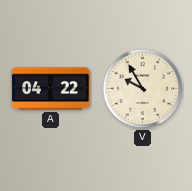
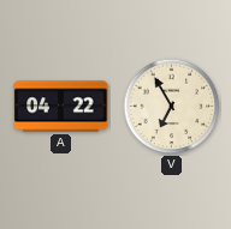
V: 9:55 -> 6:55
